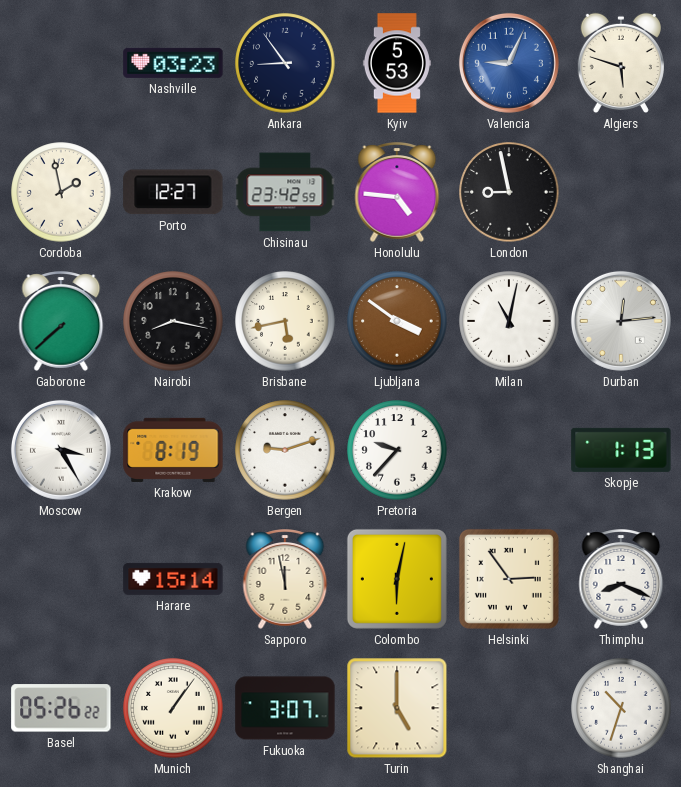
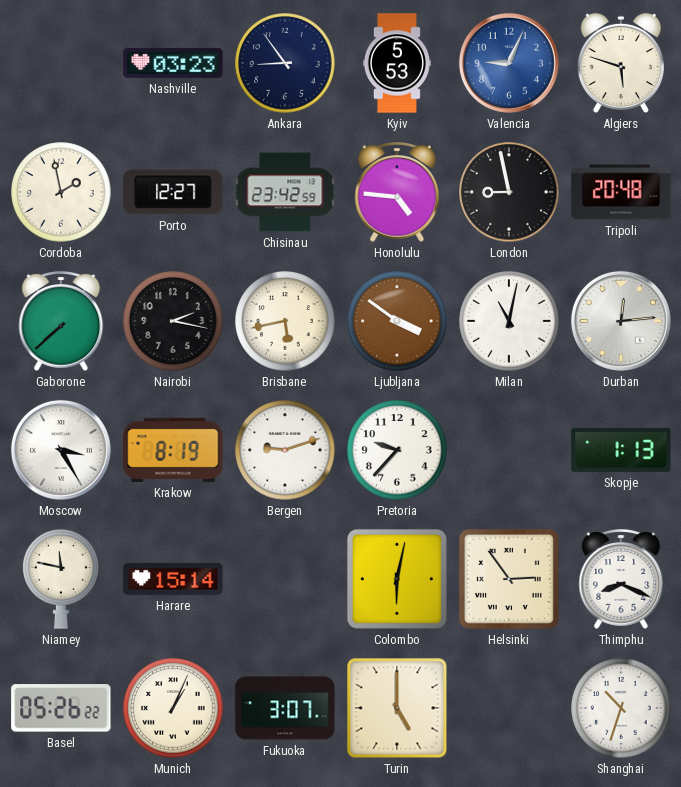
Tripoli: none -> 20:48
Nairobi: 8:17 -> 2:17
Niamey: none -> 11:47
Sapporo: 11:58 -> none
Munich: 1:06 -> 1:04
